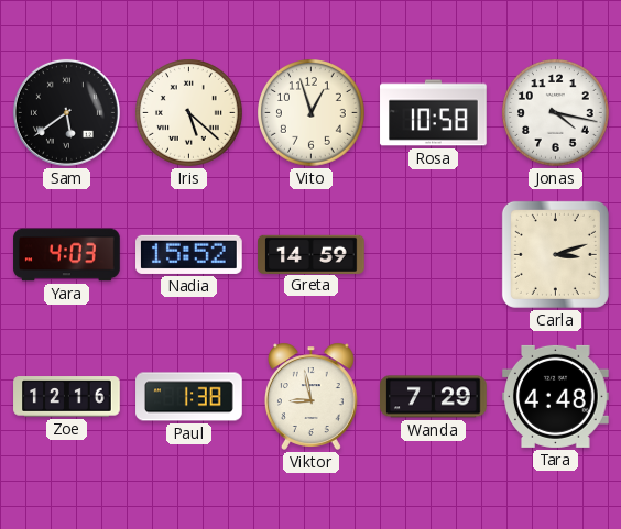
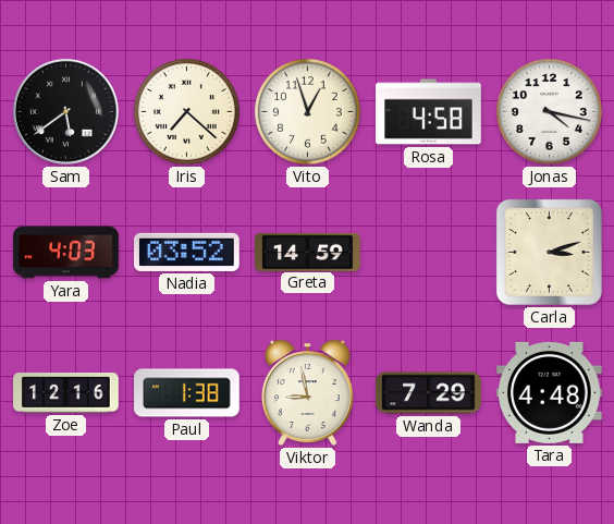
Iris: 5:22 -> 7:22
Rosa: 10:58 -> 4:58
Nadia: 15:52 -> 03:52
